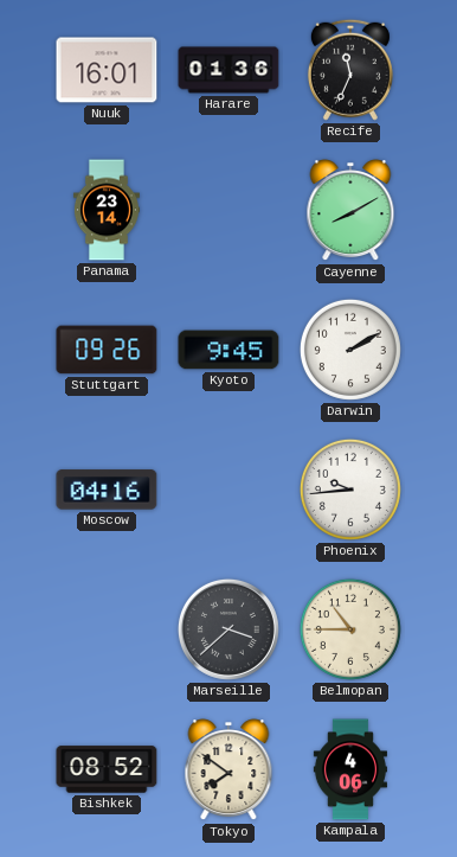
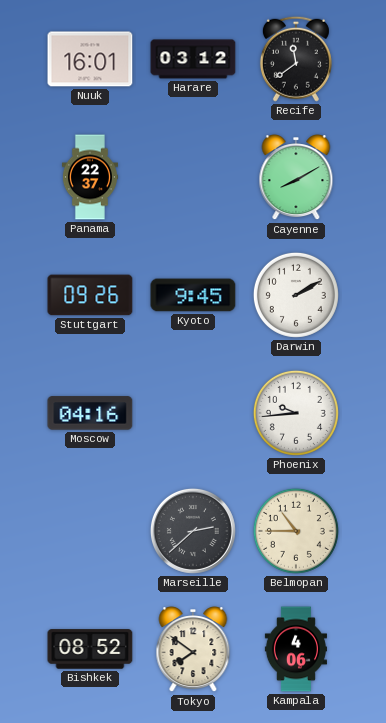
Harare: 01:36 -> 03:12
Recife: 11:34 -> 11:39
Panama: 23:14 -> 22:37
Marseille: 3:38 -> 2:38
